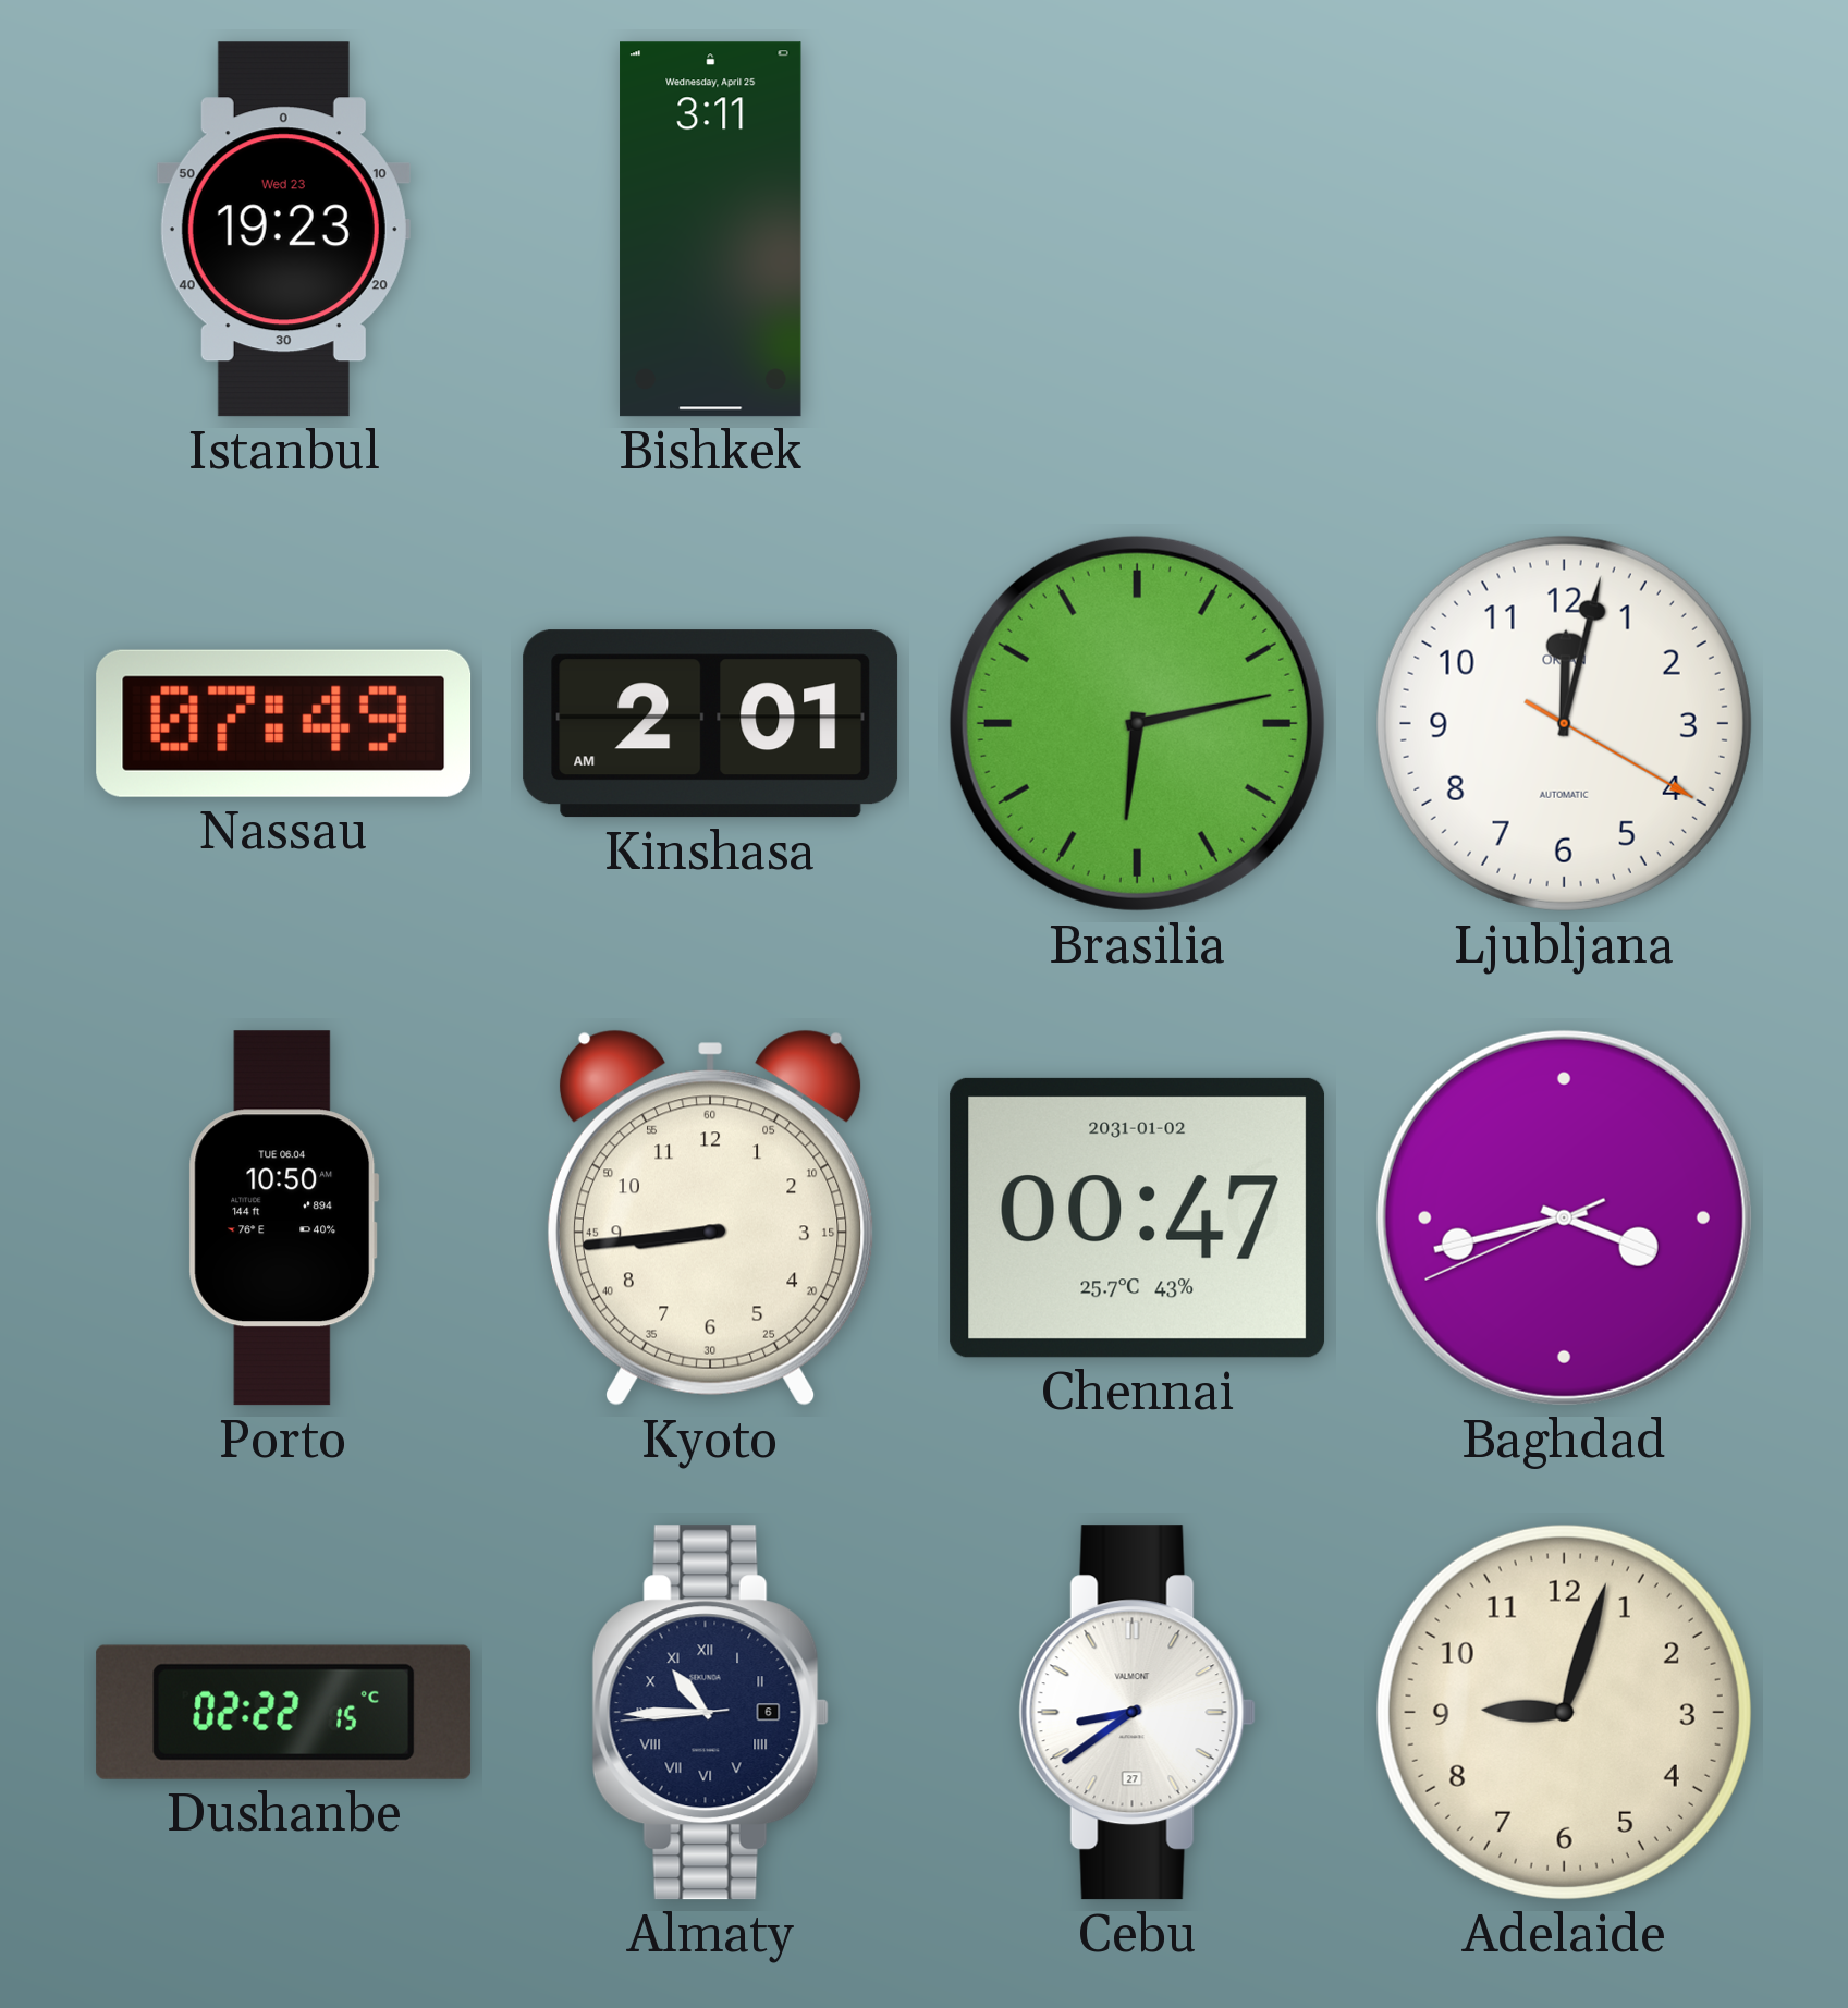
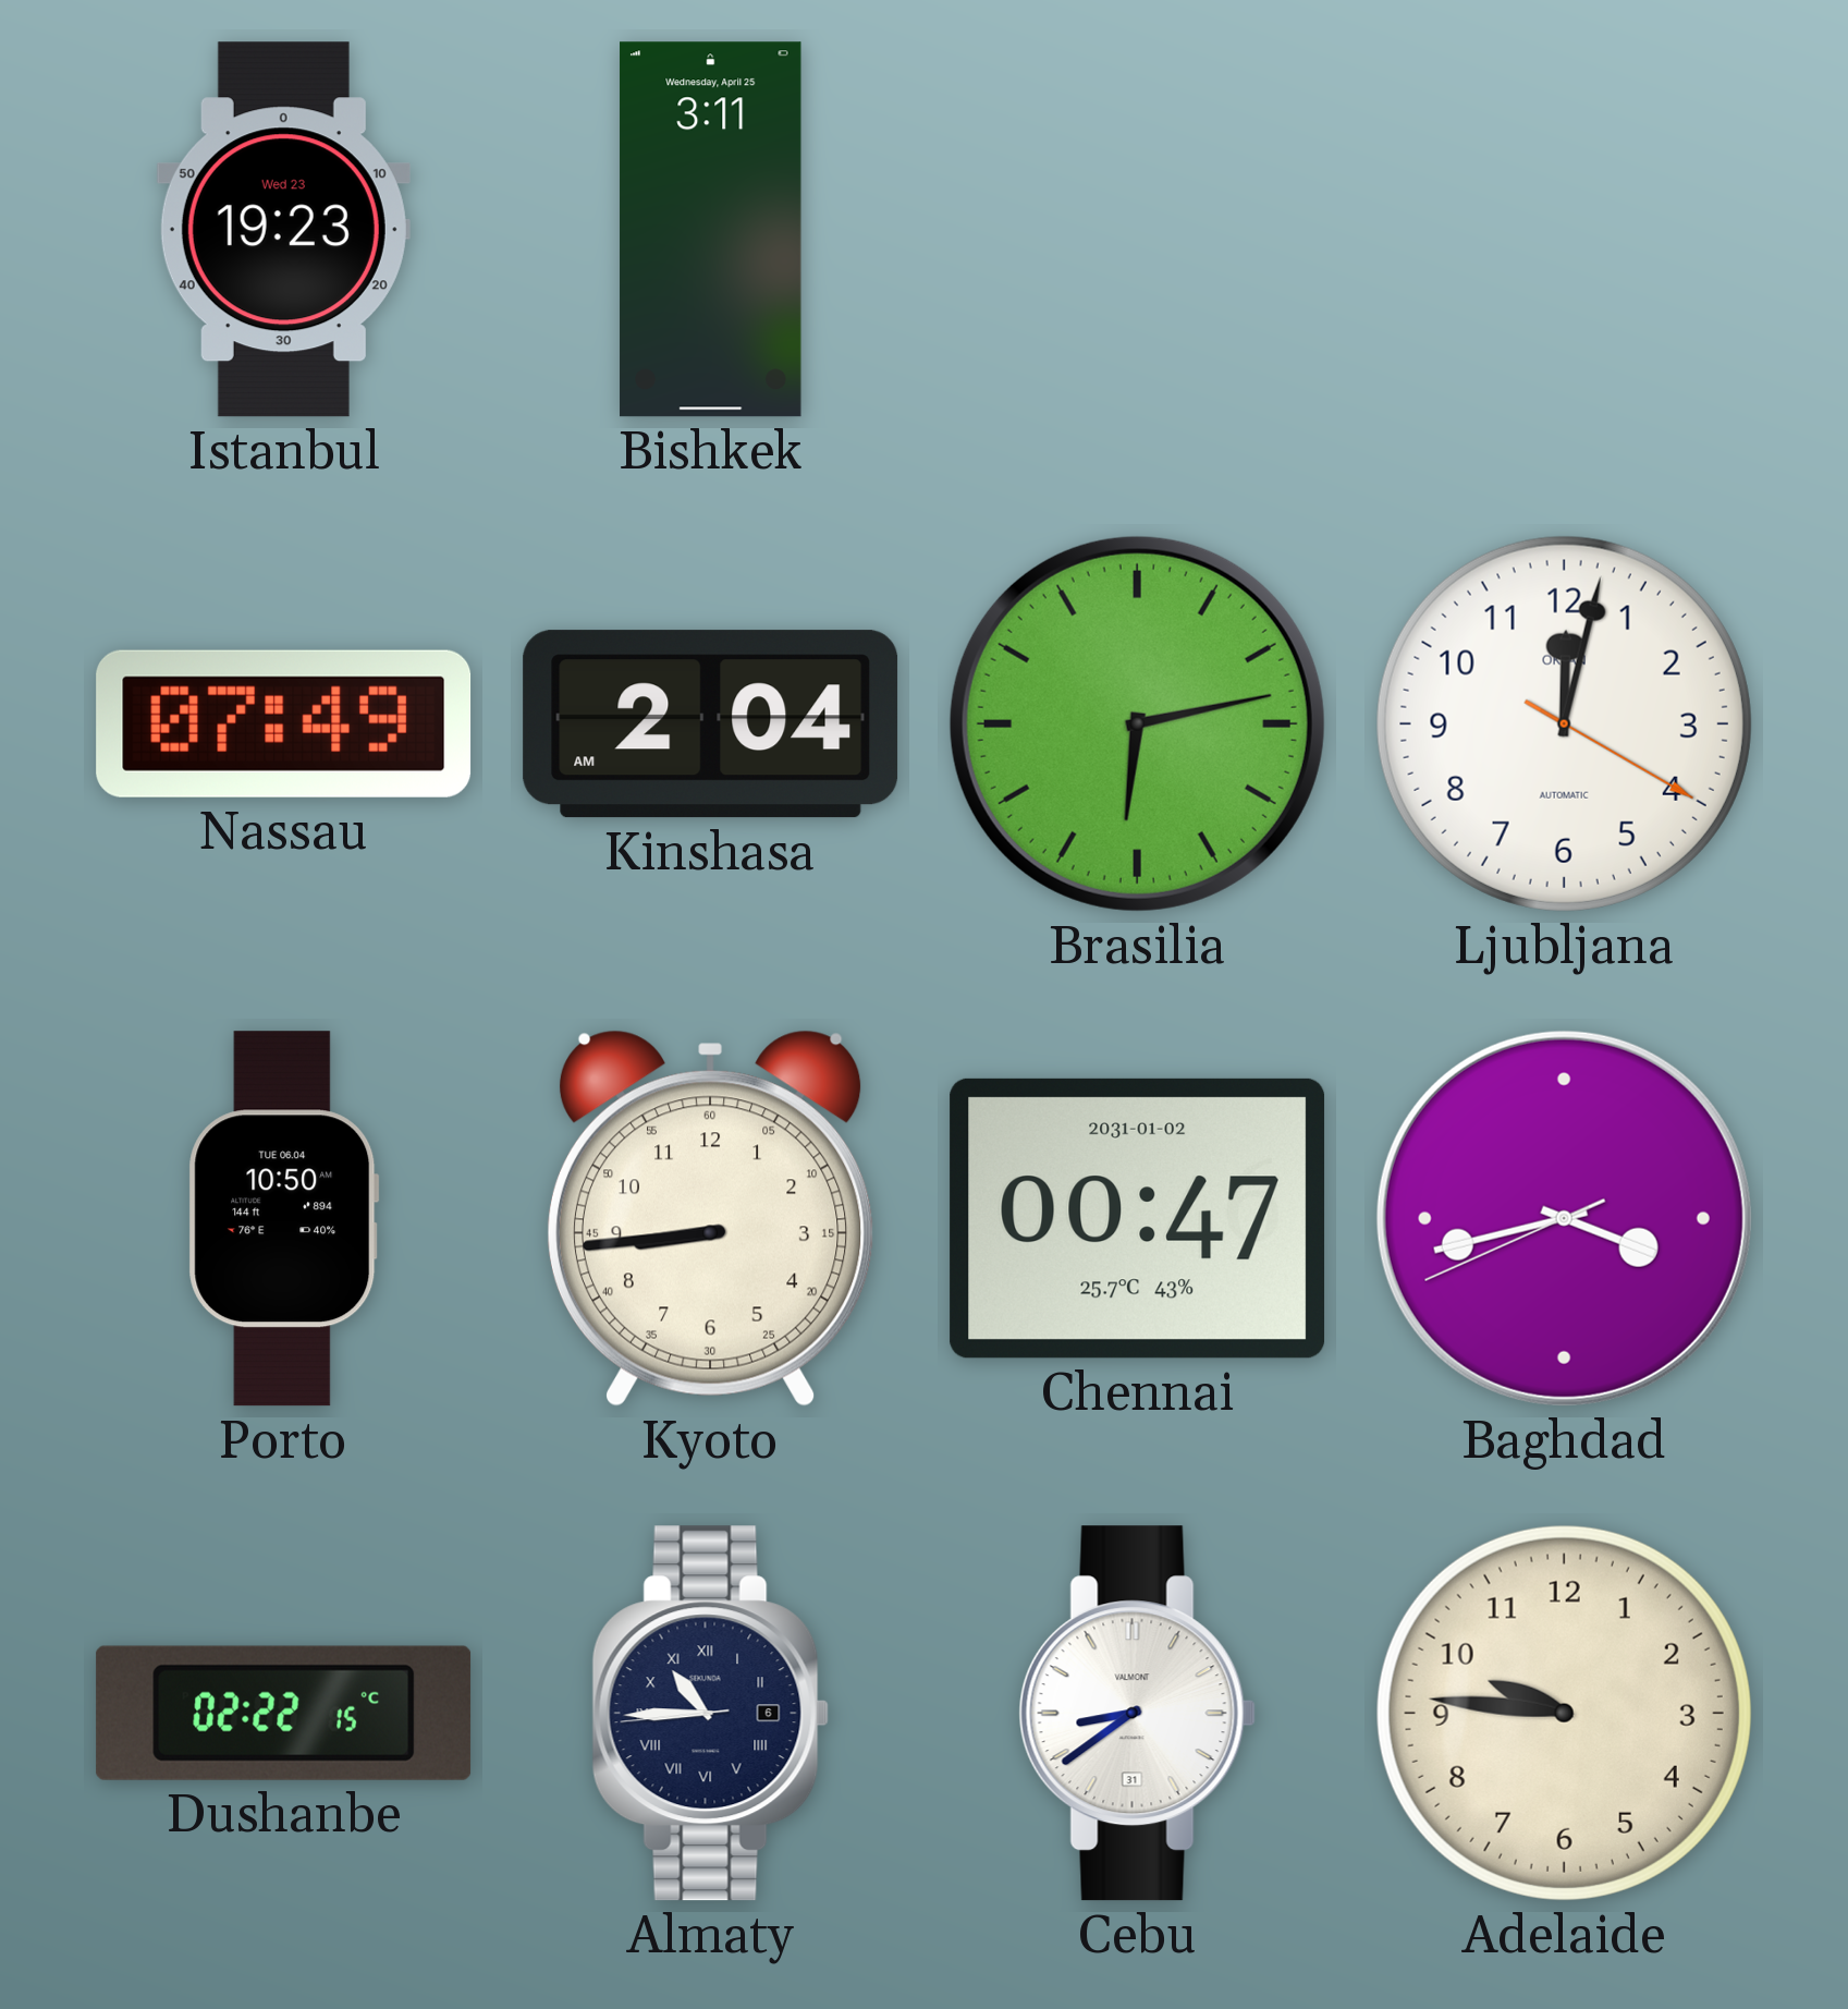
Kinshasa: 2:01 -> 2:04
Cebu date: 27 -> 31
Adelaide: 9:03 -> 9:46
